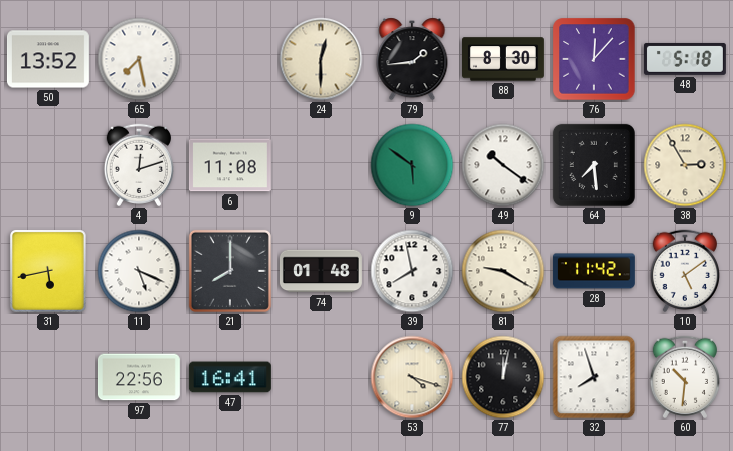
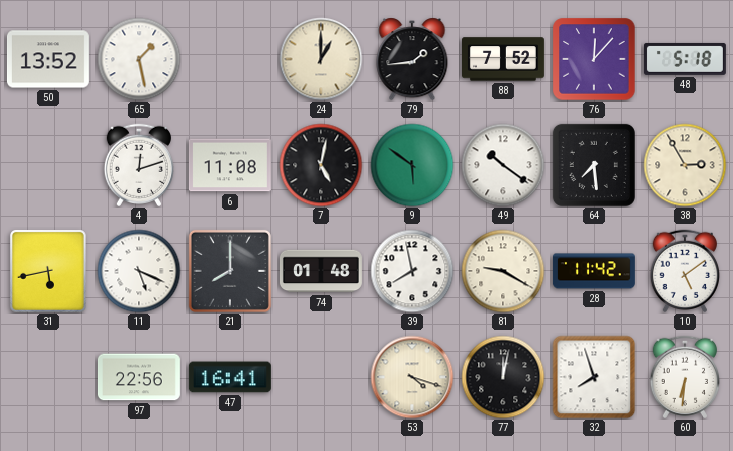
65: 7:28 -> 1:28
24: 12:30 -> 1:00
88: 8:30 -> 7:52
7: none -> 5:02
60: 10:31 -> 6:31
